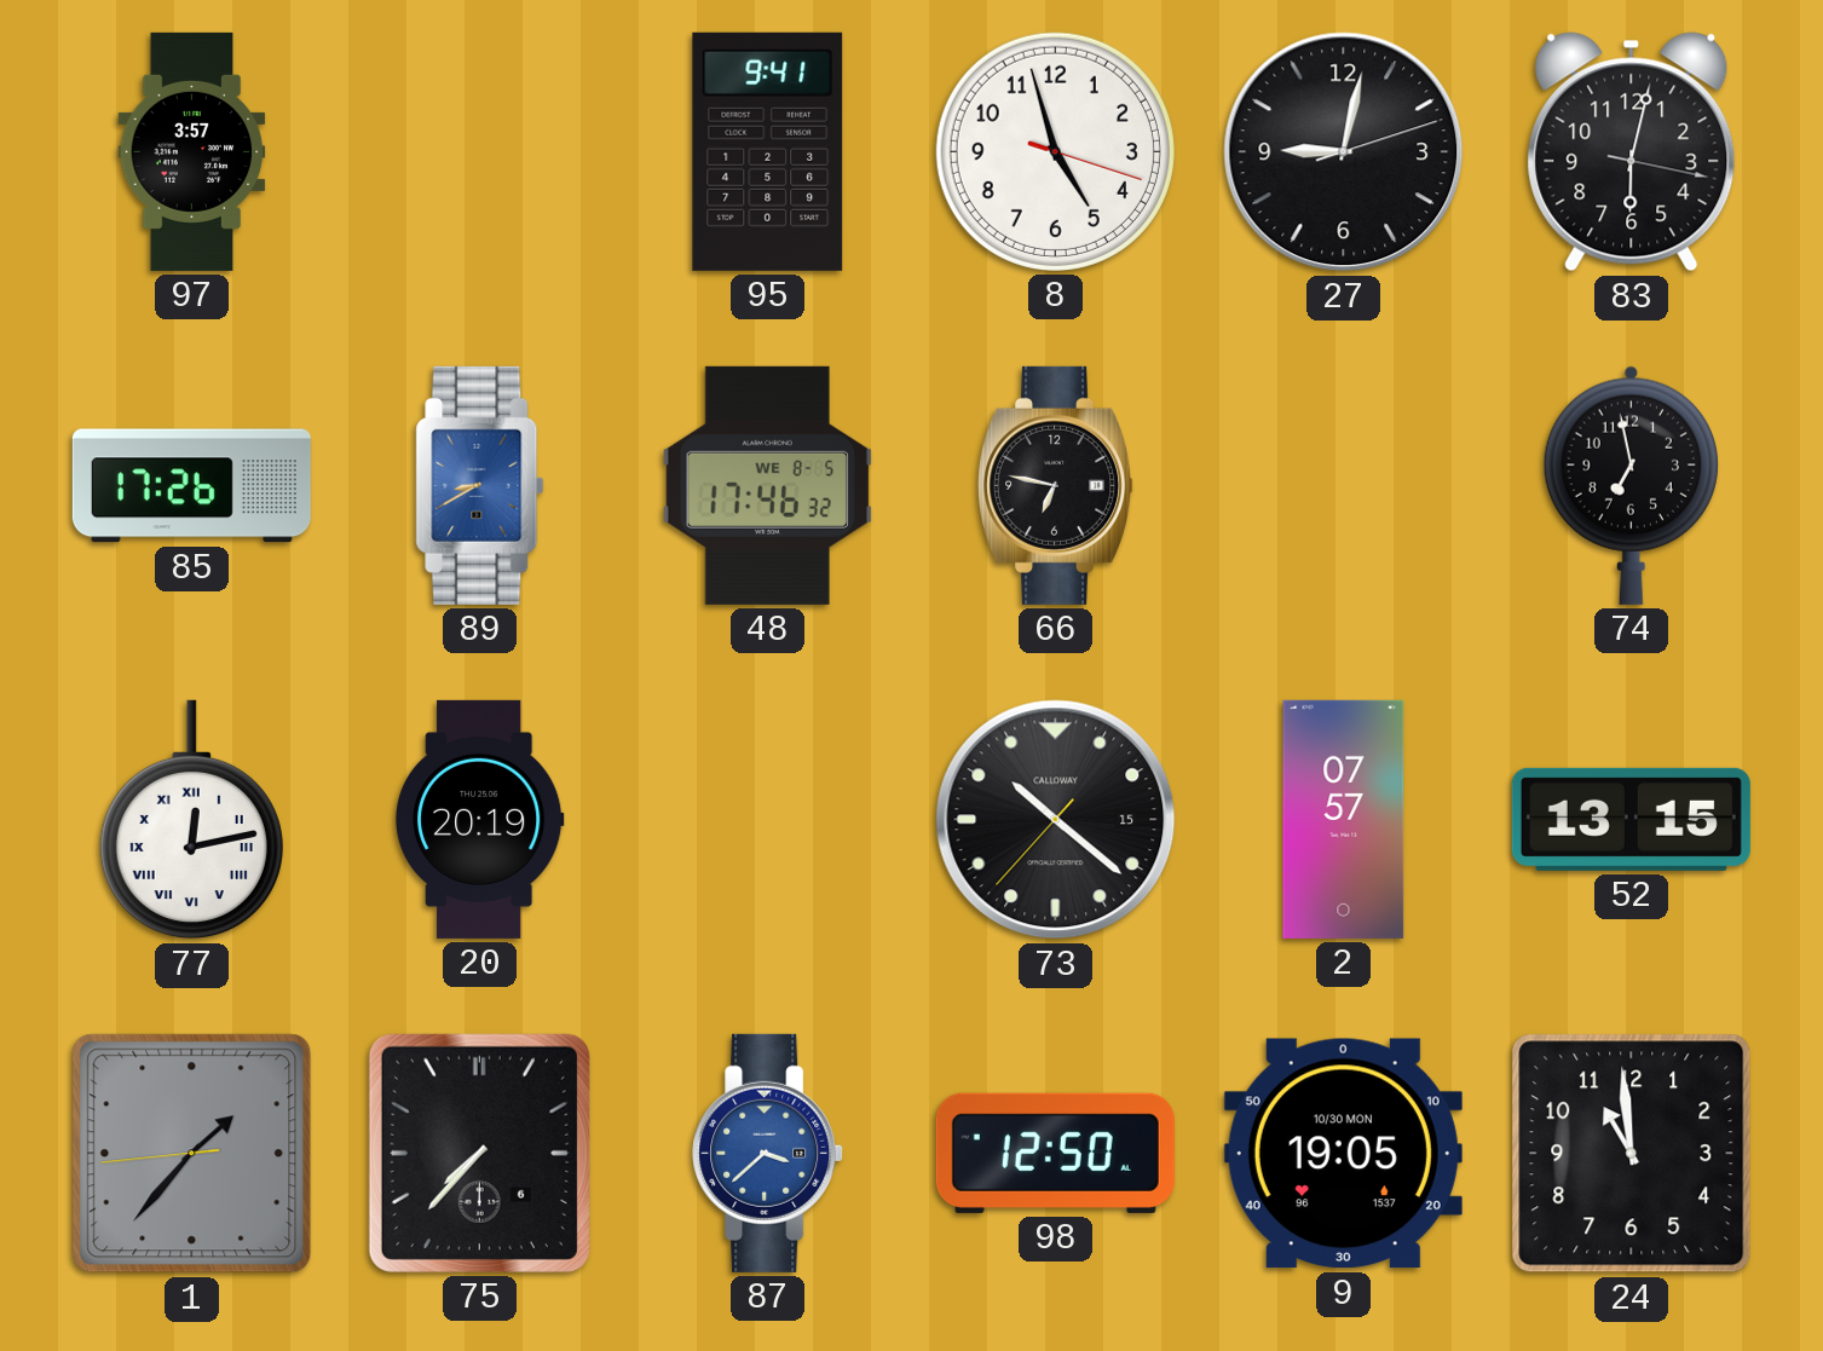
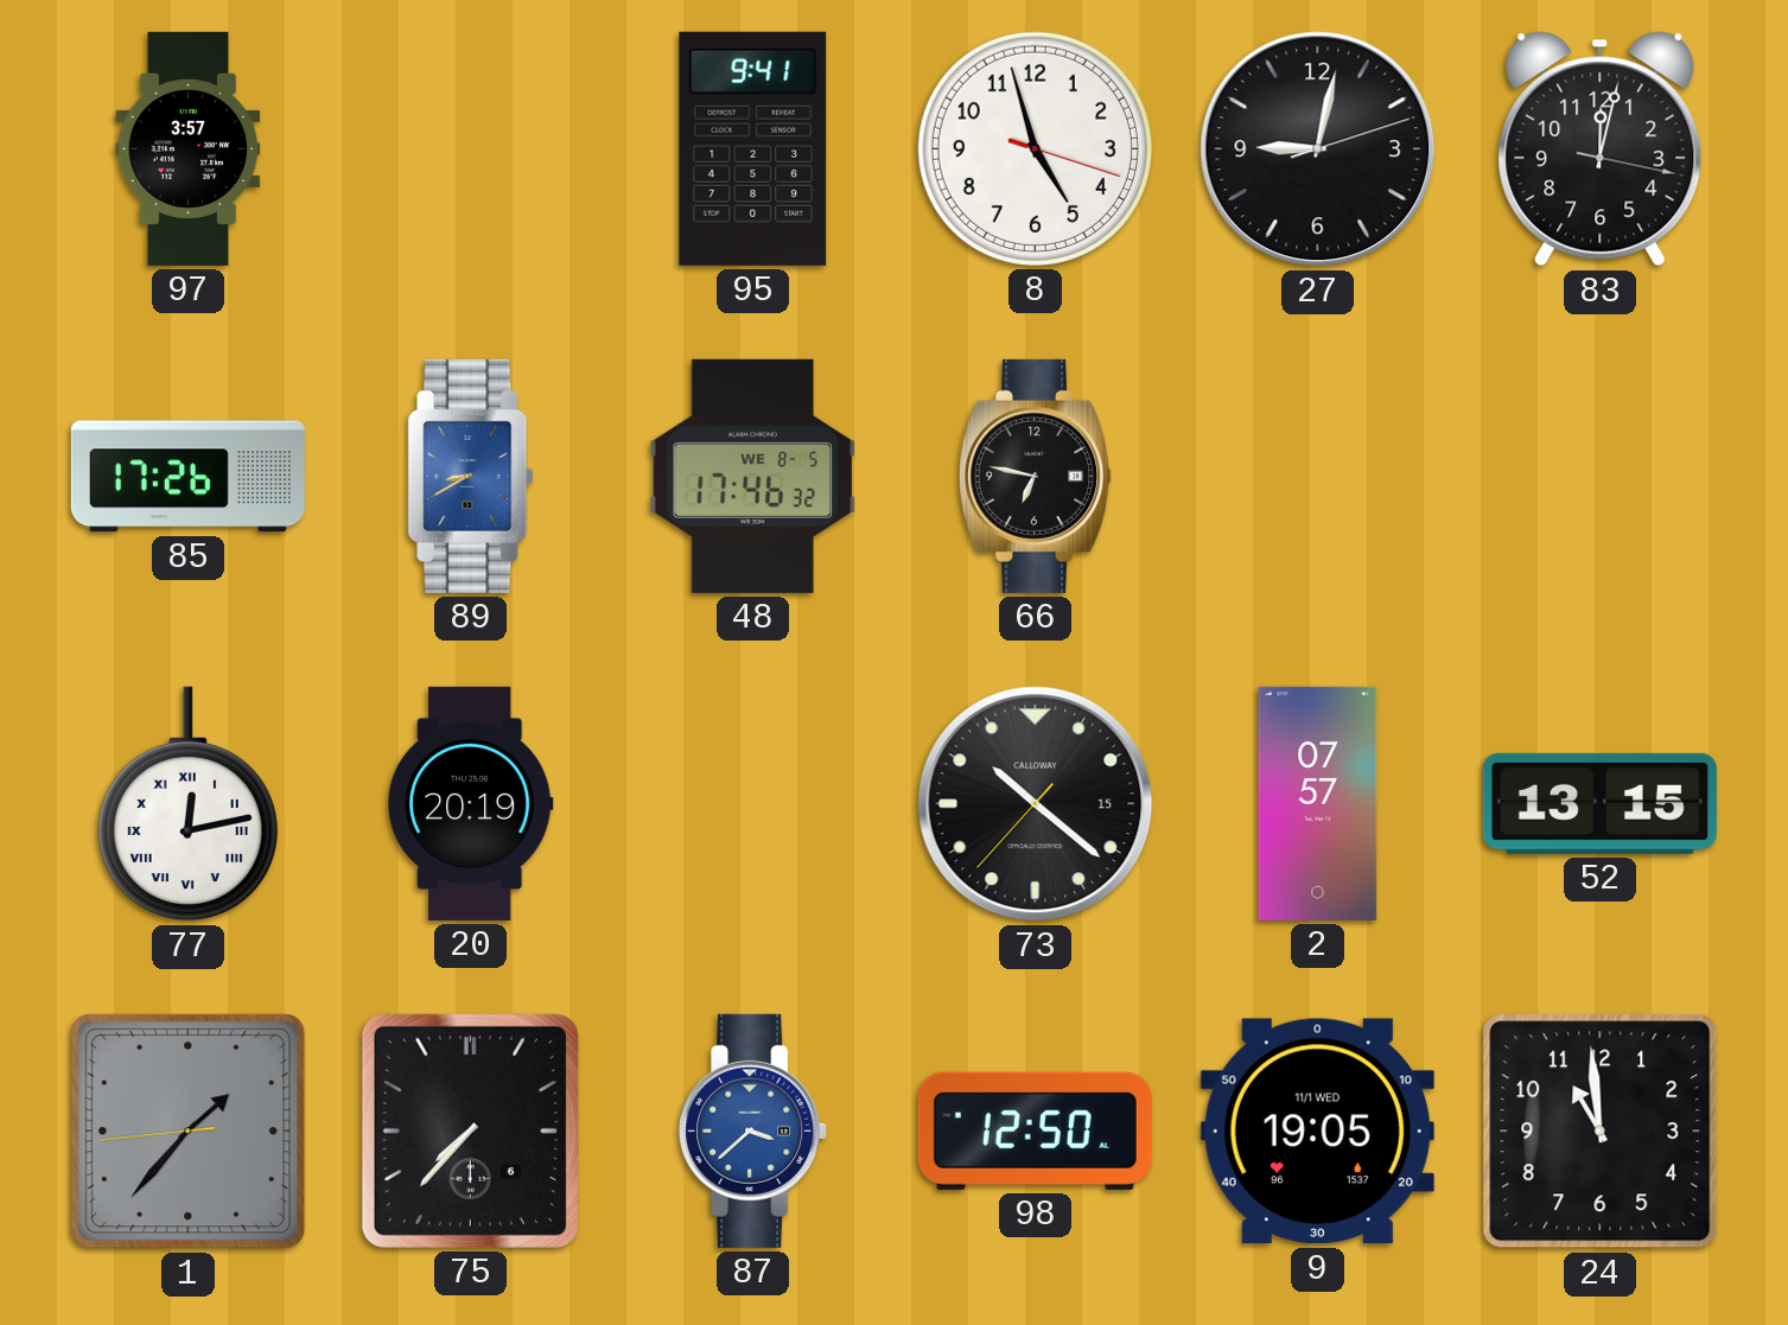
83: 6:02 -> 12:02
74: 6:58 -> none
9 date: 10/30 MON -> 11/1 WED
